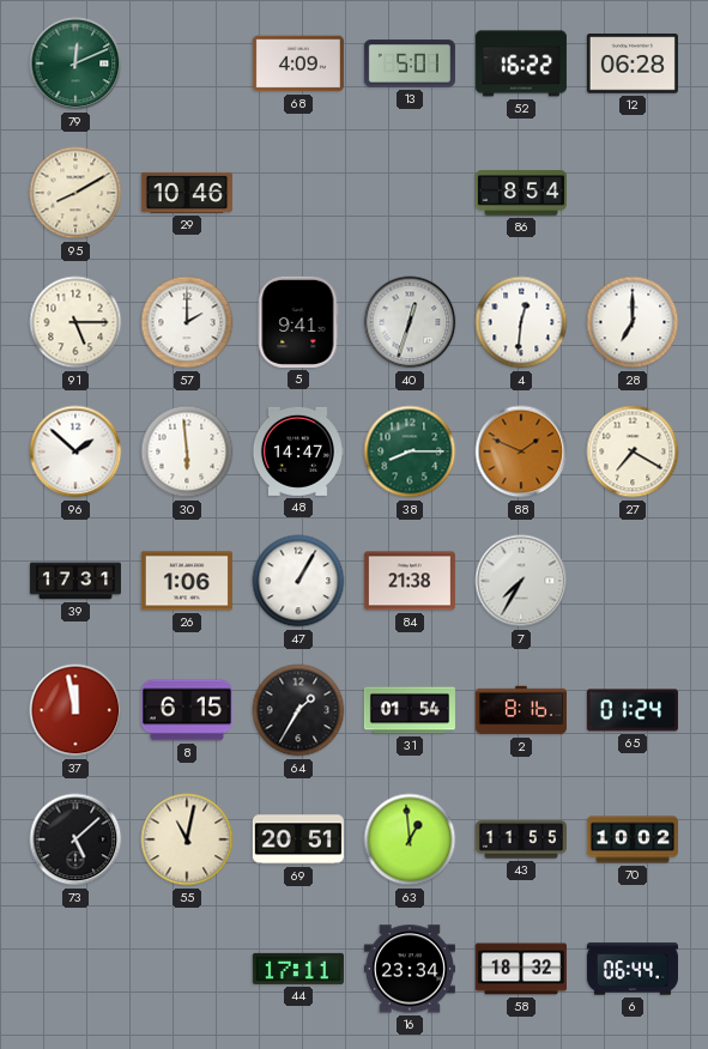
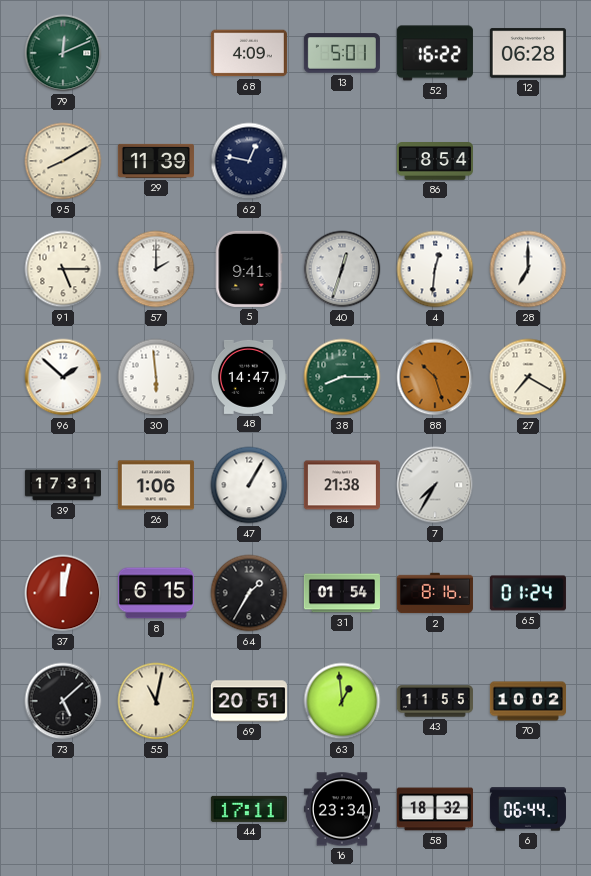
29: 10:46 -> 11:39
62: none -> 12:47
88: 1:49 -> 10:27
37: 11:58 -> 12:02
